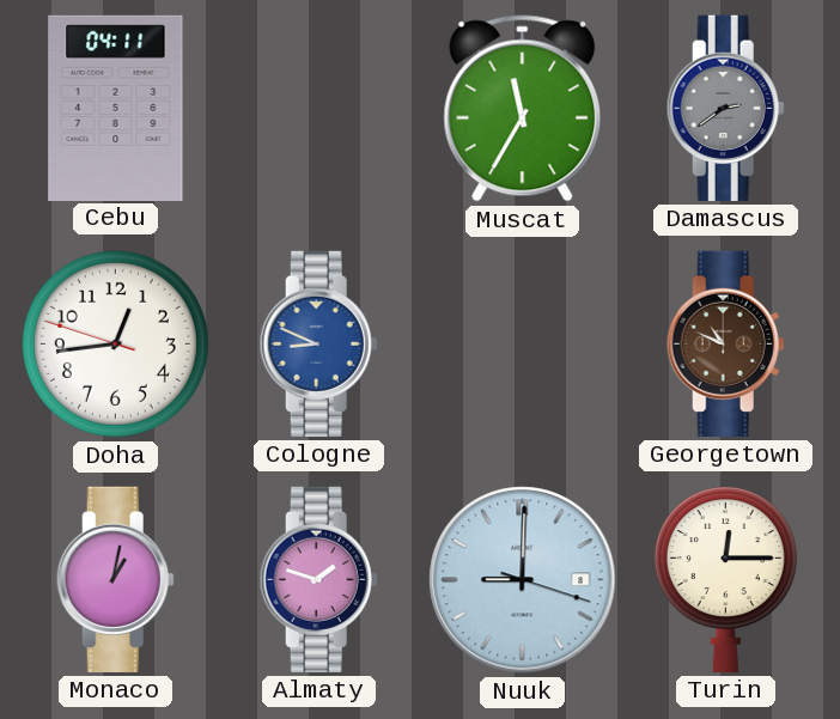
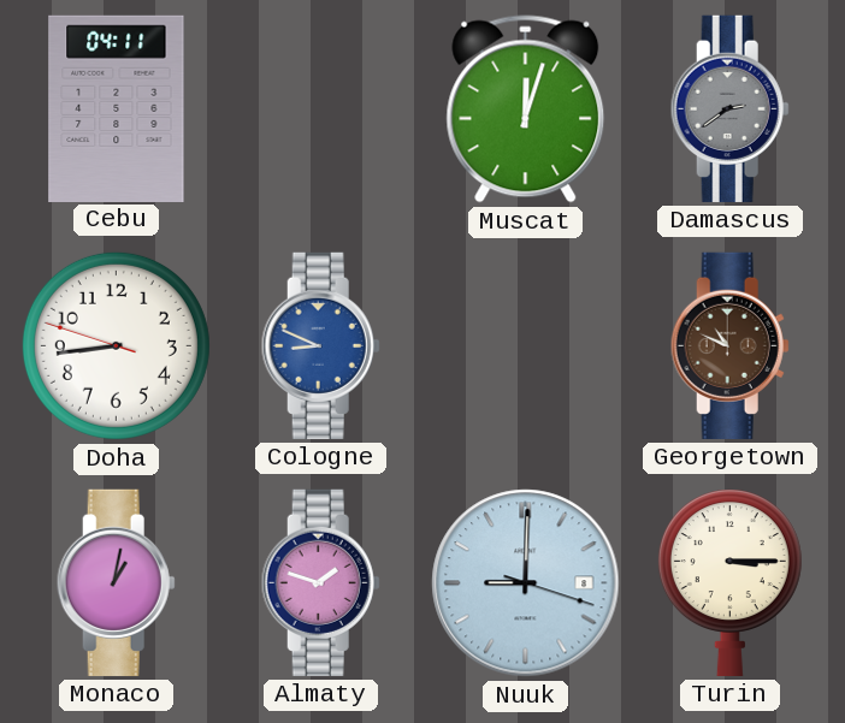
Muscat: 11:35 -> 12:03
Doha: 12:43 -> 8:43
Turin: 12:15 -> 3:15
